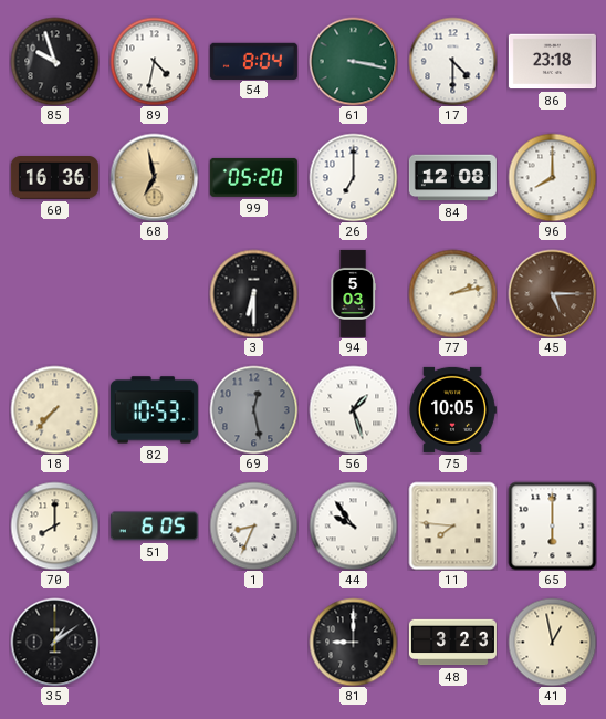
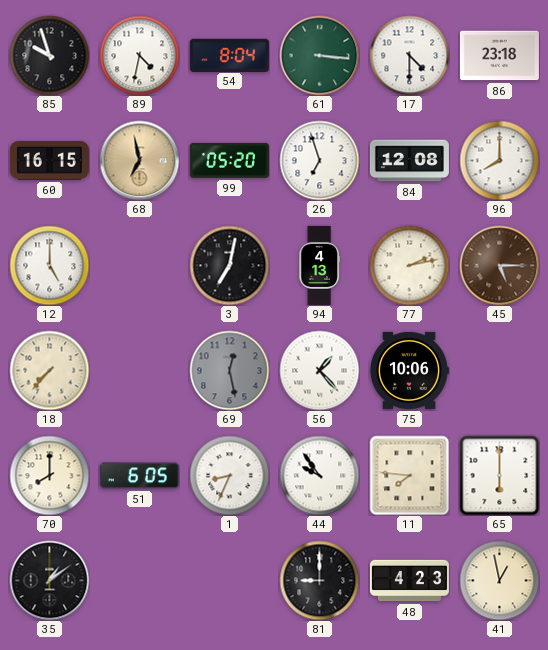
61: 3:17 -> 3:16
60: 16:36 -> 16:15
26: 7:00 -> 6:57
12: none -> 5:00
3: 6:30 -> 7:02
94: 5:03 -> 4:13
82: 10:53 -> none
56: 1:27 -> 1:23
75: 10:05 -> 10:06
48: 3:23 -> 4:23
